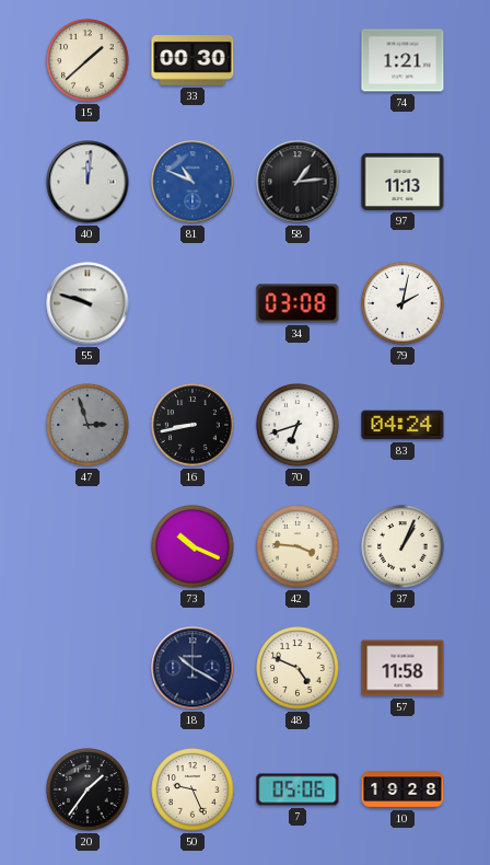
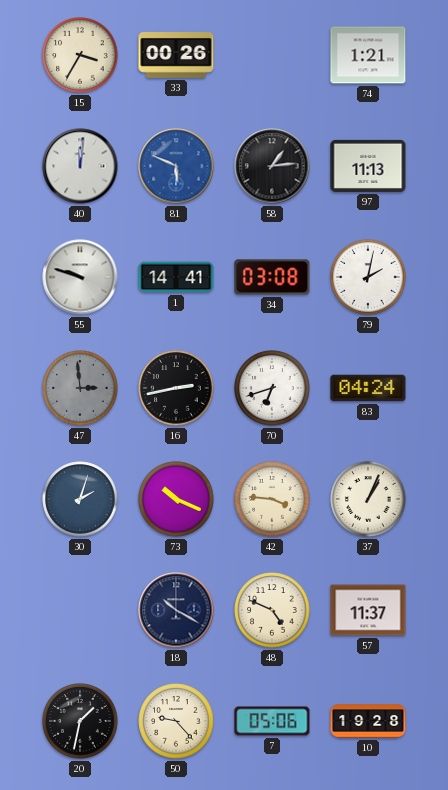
15: 1:38 -> 3:35
33: 00:30 -> 00:26
81: 10:49 -> 5:49
1: none -> 14:41
47: 2:57 -> 2:59
16: 8:43 -> 2:43
30: none -> 2:03
57: 11:58 -> 11:37
20: 1:36 -> 1:32
50: 9:26 -> 9:23
